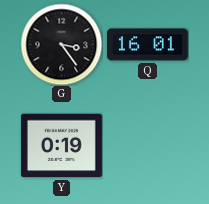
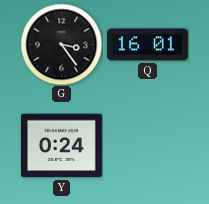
Y: 0:19 -> 0:24
